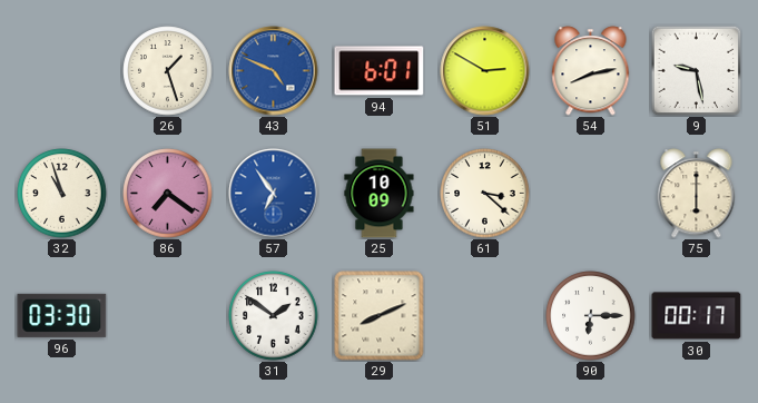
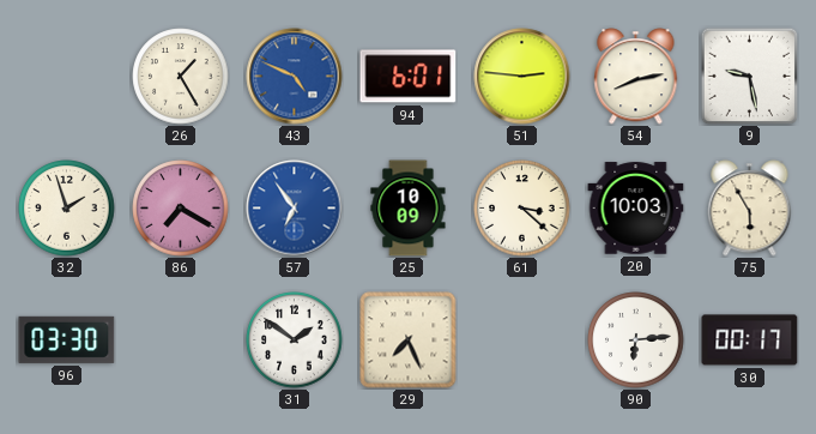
26: 1:27 -> 1:25
51: 2:50 -> 2:46
32: 10:57 -> 1:57
86: 7:21 -> 7:20
20: none -> 10:03
75: 6:00 -> 5:55
29: 8:11 -> 7:26
90: 6:15 -> 6:14
